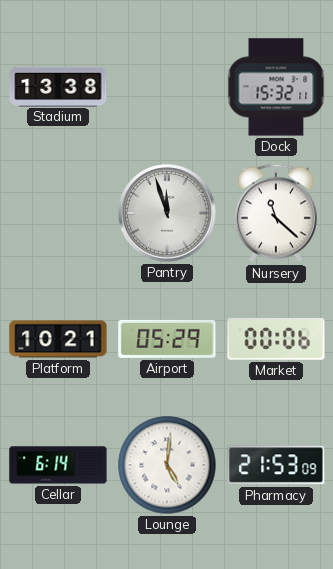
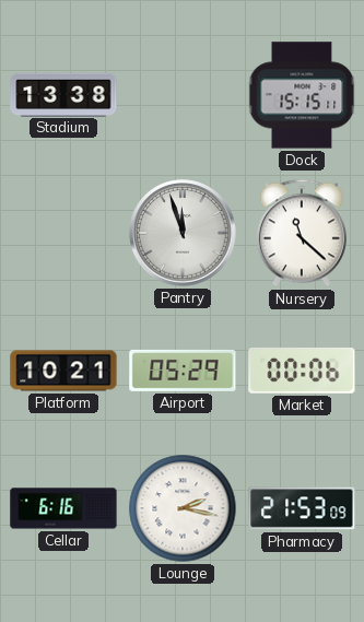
Dock: 15:32 -> 15:15
Cellar: 6:14 -> 6:16
Lounge: 5:01 -> 2:17
